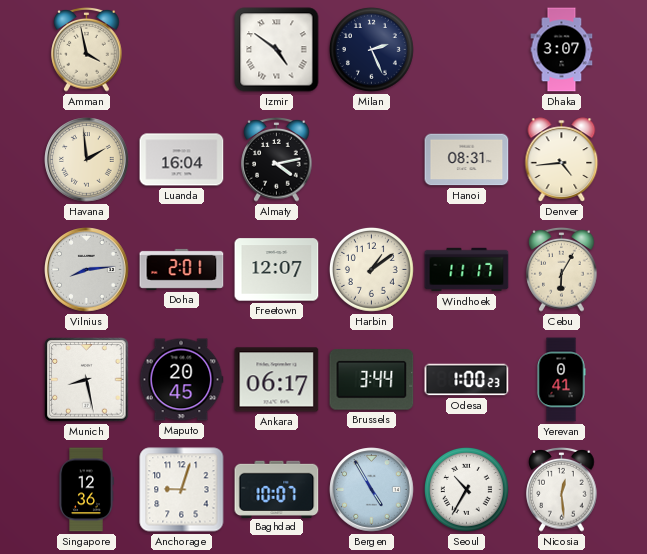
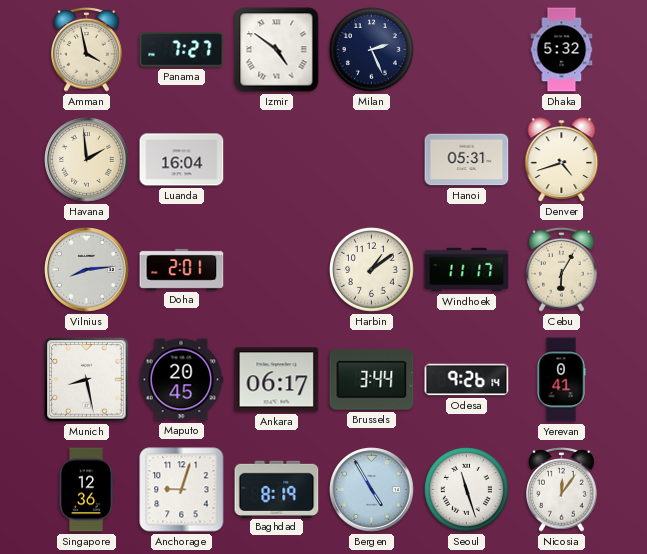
Panama: none -> 7:27
Dhaka: 3:07 -> 5:32
Almaty: 4:13 -> none
Hanoi: 08:31 -> 05:31
Denver: 4:44 -> 4:42
Freetown: 12:07 -> none
Odesa: 1:00 -> 9:26
Baghdad: 10:07 -> 8:19
Seoul: 10:35 -> 11:27
Nicosia: 12:29 -> 12:06
